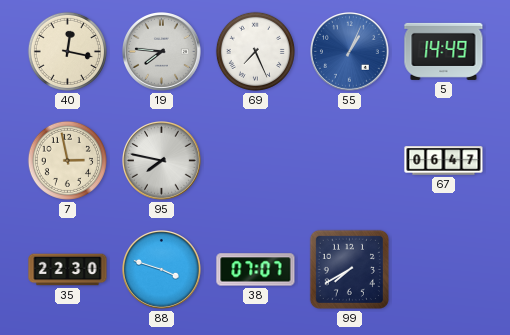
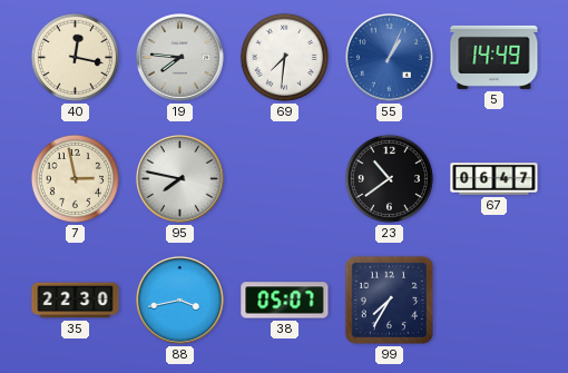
69: 7:26 -> 7:31
23: none -> 10:39
88: 3:48 -> 3:43
38: 07:07 -> 05:07
99: 7:40 -> 7:35
